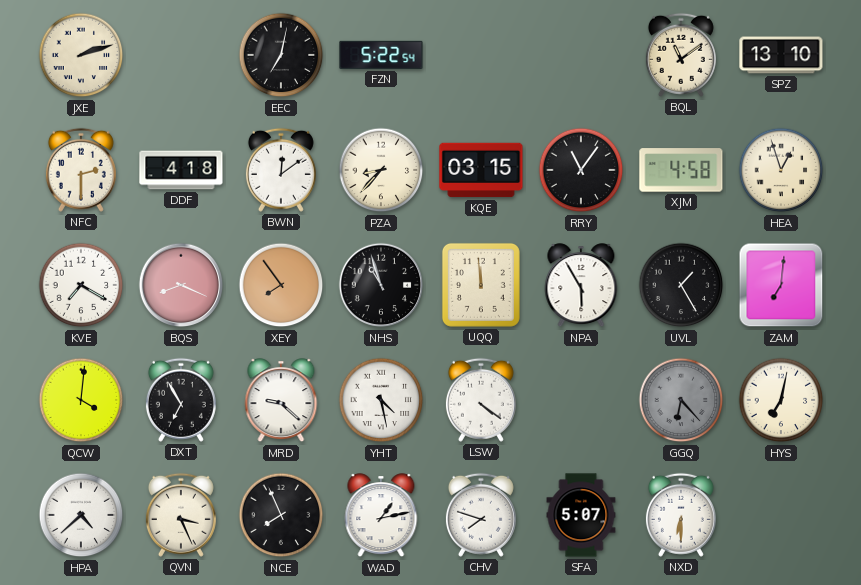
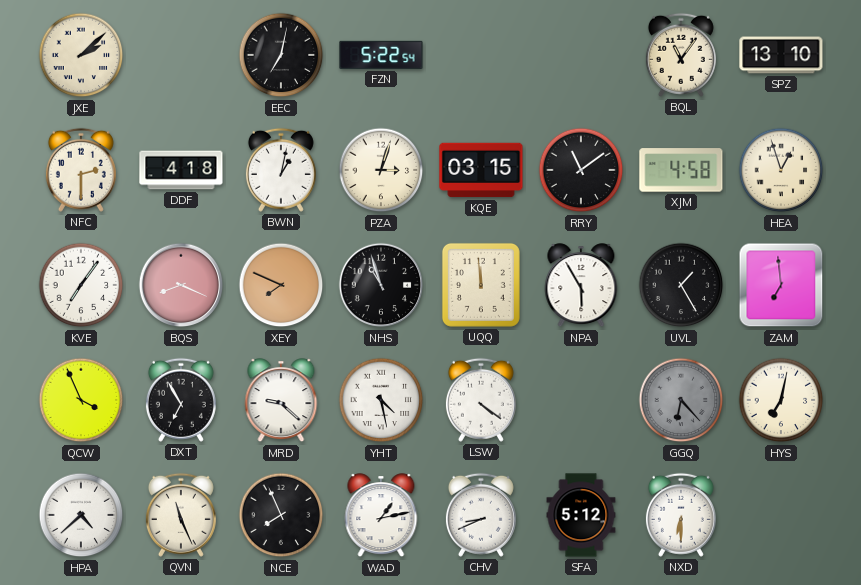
JXE: 2:12 -> 2:08
BQL: 11:09 -> 11:06
BWN: 12:09 -> 1:02
PZA: 8:37 -> 3:03
RRY: 11:06 -> 11:09
KVE: 7:20 -> 7:06
XEY: 7:54 -> 7:49
ZAM: 7:01 -> 6:59
QCW: 4:01 -> 3:56
QVN: 3:26 -> 11:26
CHV: 7:48 -> 8:41
SFA: 5:07 -> 5:12
